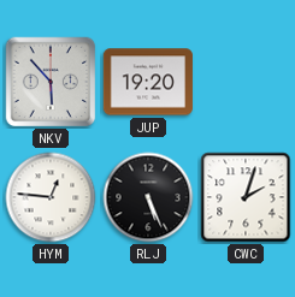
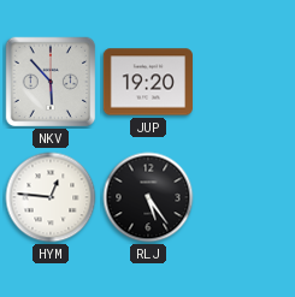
RLJ: 5:26 -> 5:24
CWC: 2:03 -> none
